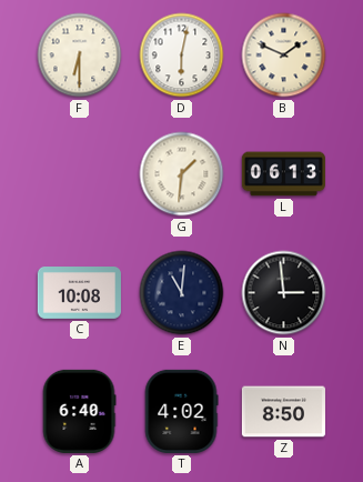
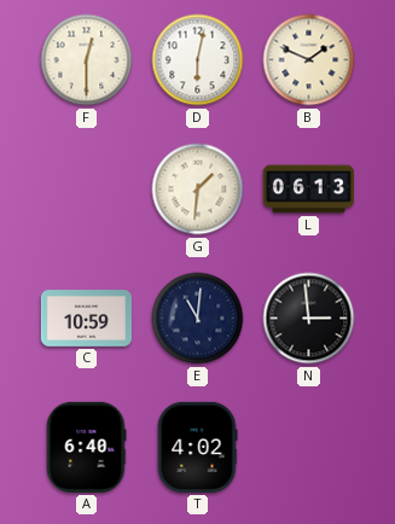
F: 6:30 -> 12:30
C: 10:08 -> 10:59
Z: 8:50 -> none
